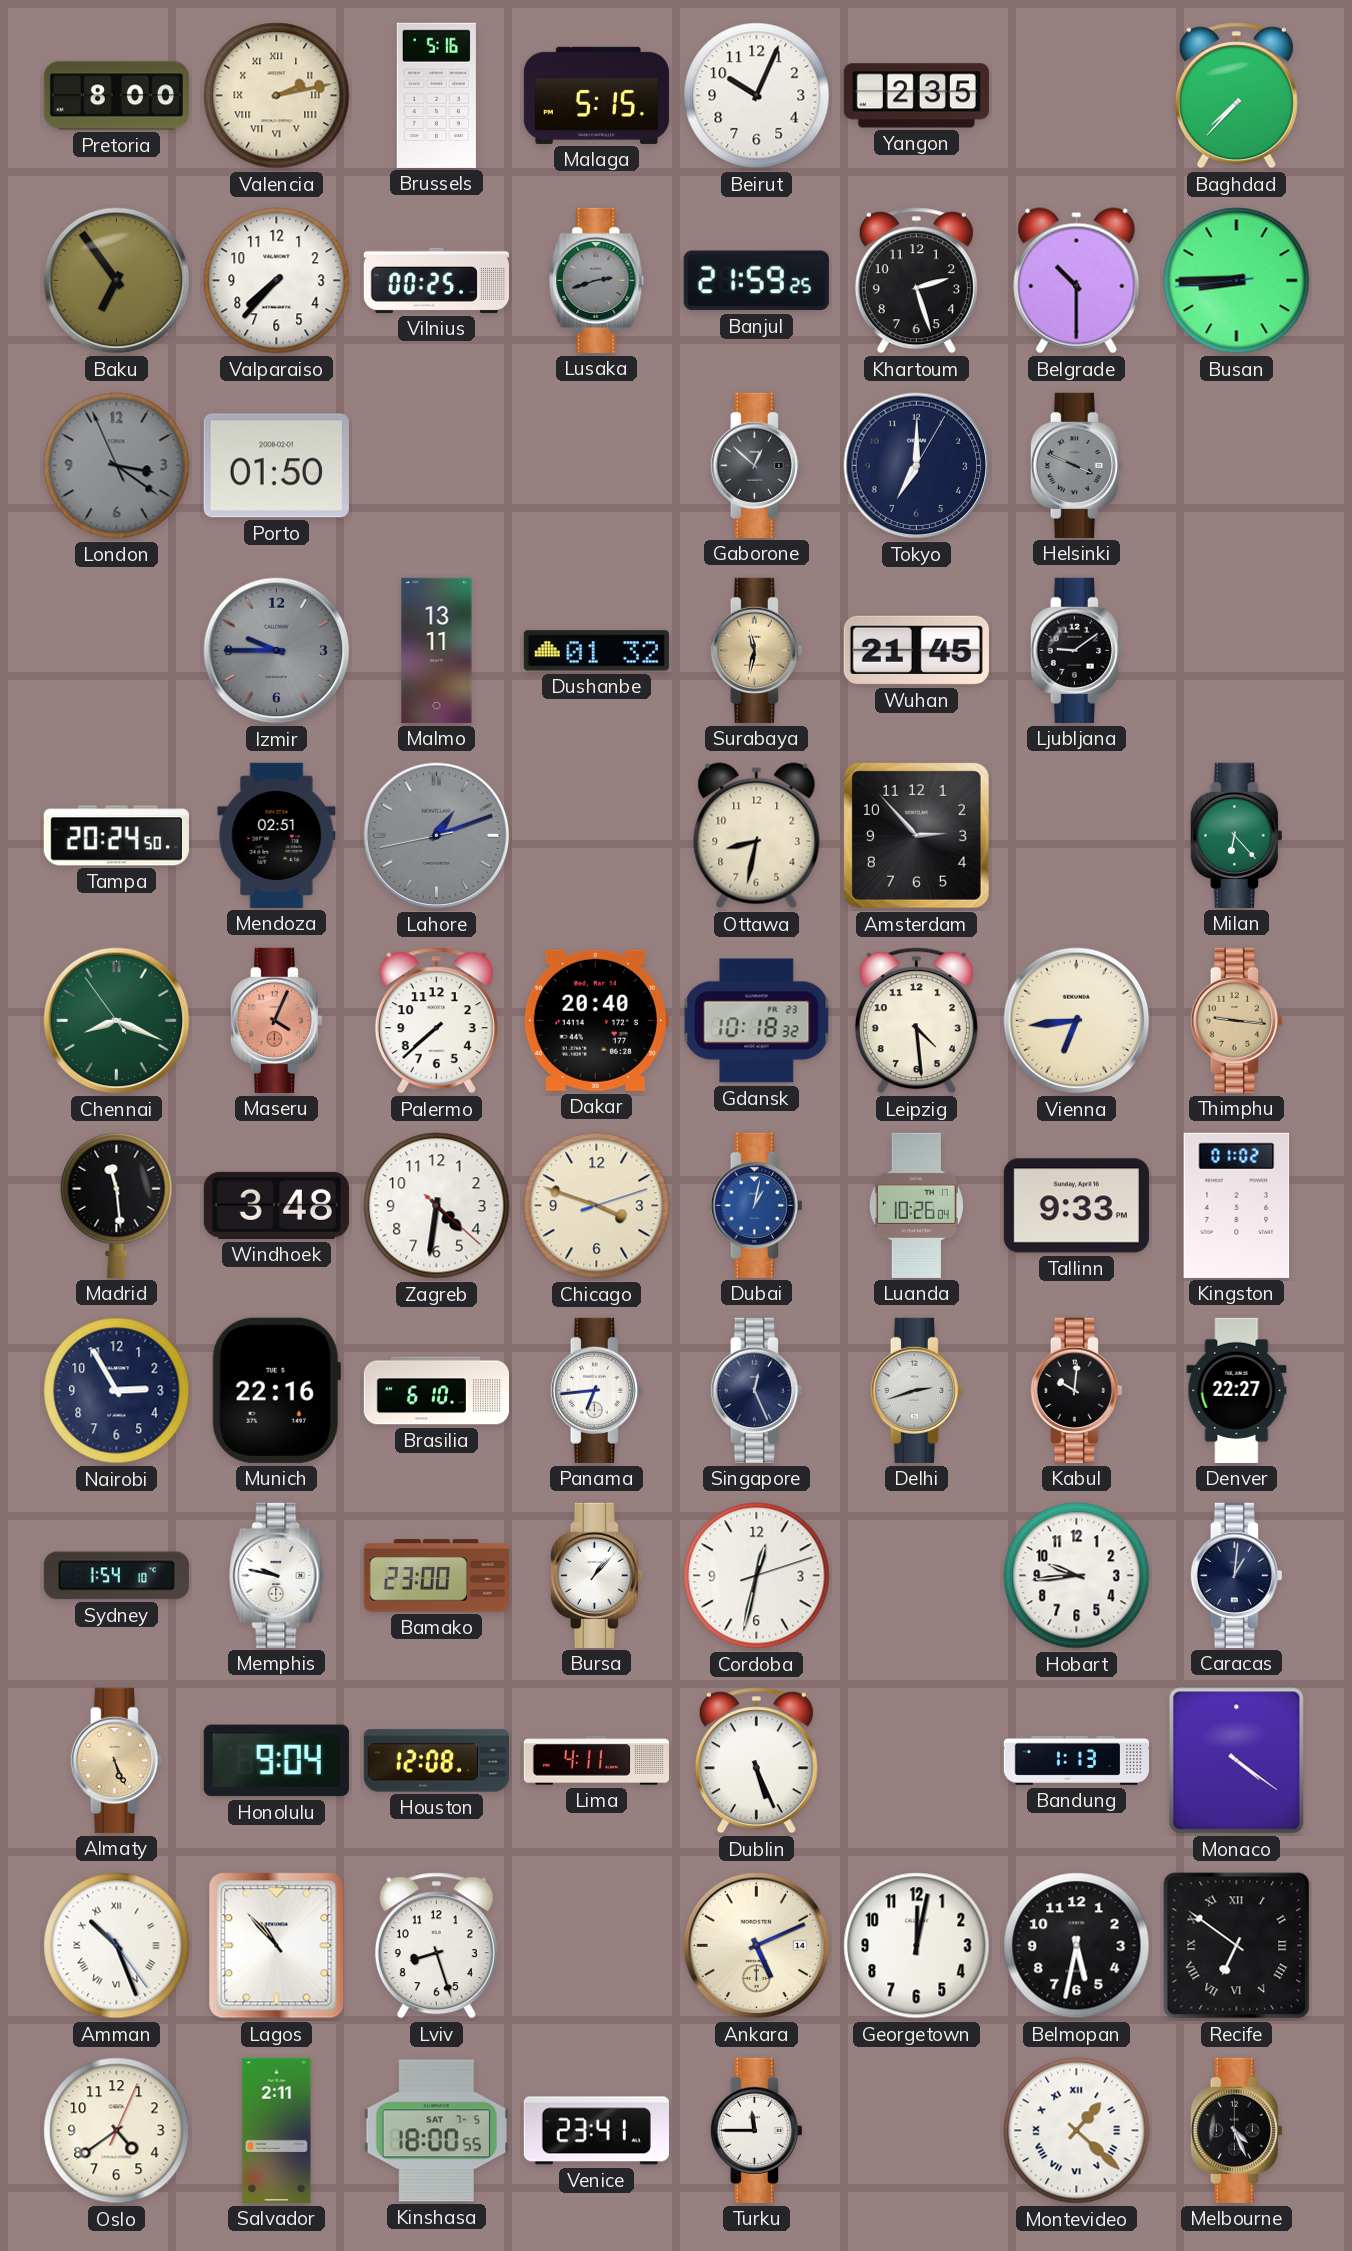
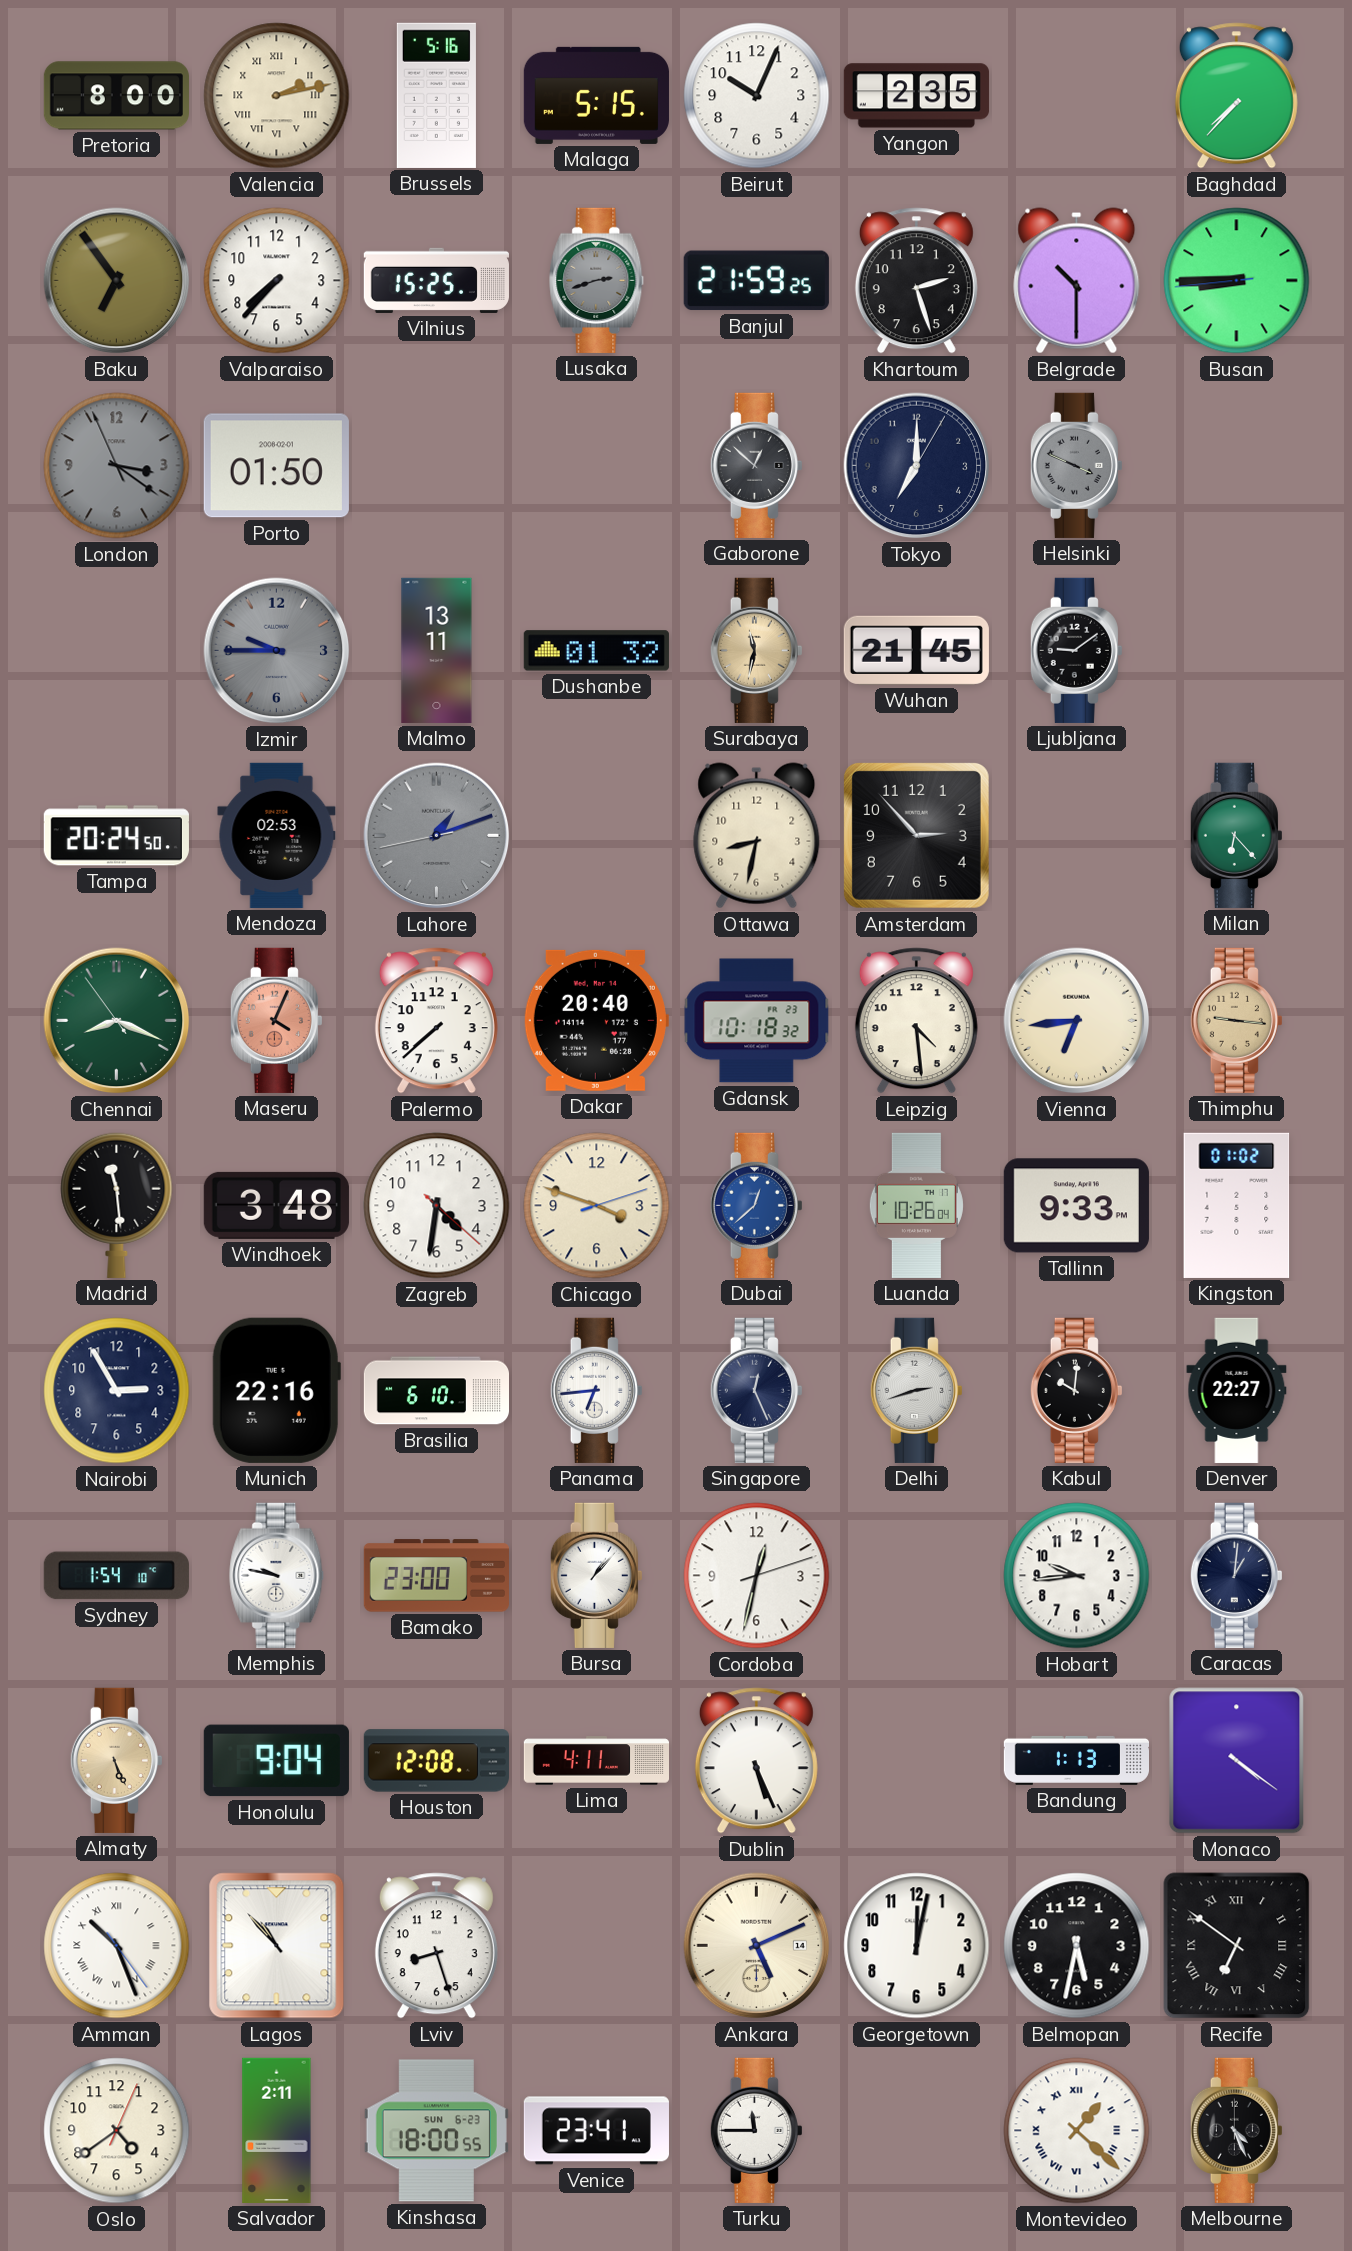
Vilnius: 00:25 -> 15:25
Mendoza: 02:51 -> 02:53
Dubai: 1:02 -> 12:38
Kinshasa date: SAT 7-5 -> SUN 6-23
